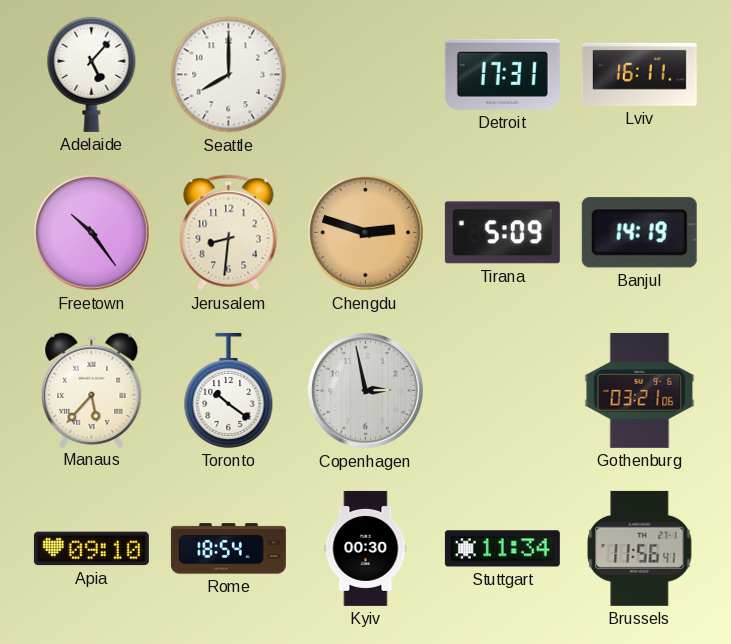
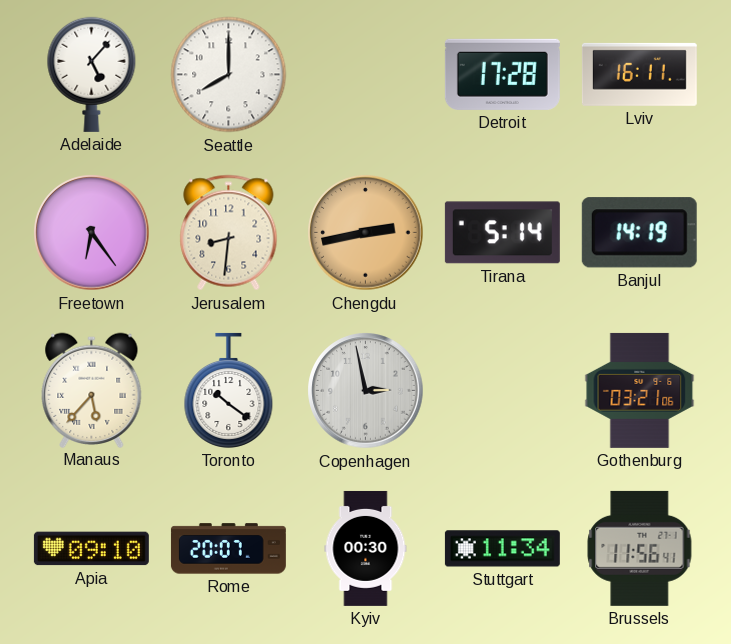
Detroit: 17:31 -> 17:28
Freetown: 10:24 -> 6:24
Chengdu: 2:48 -> 2:43
Tirana: 5:09 -> 5:14
Rome: 18:54 -> 20:07
